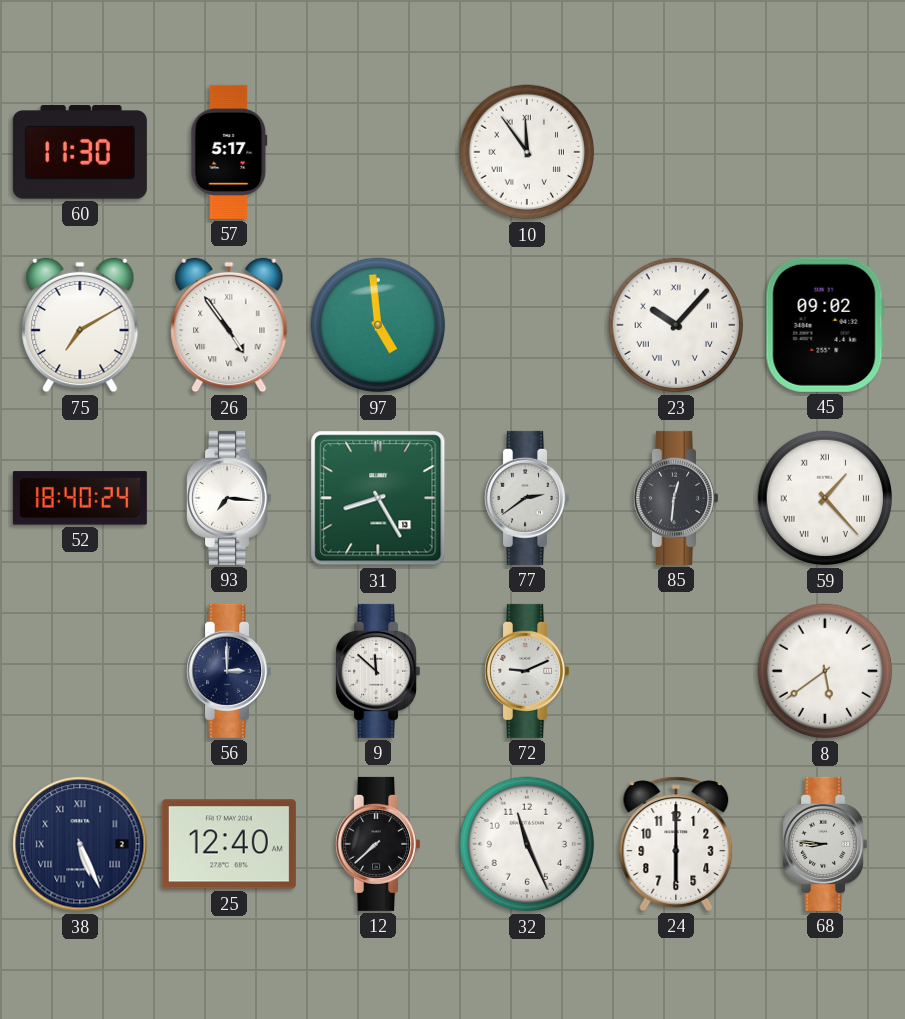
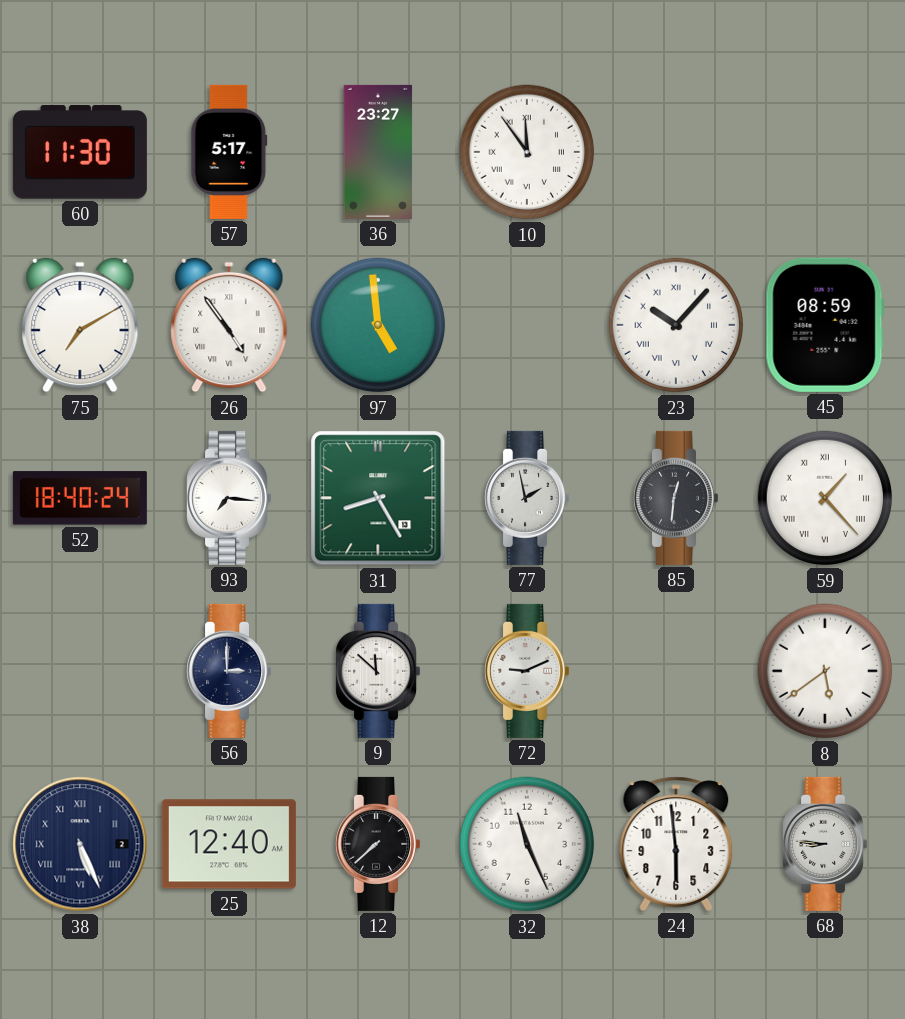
36: none -> 23:27
45: 09:02 -> 08:59
77: 2:39 -> 1:58
24: 6:00 -> 5:59
